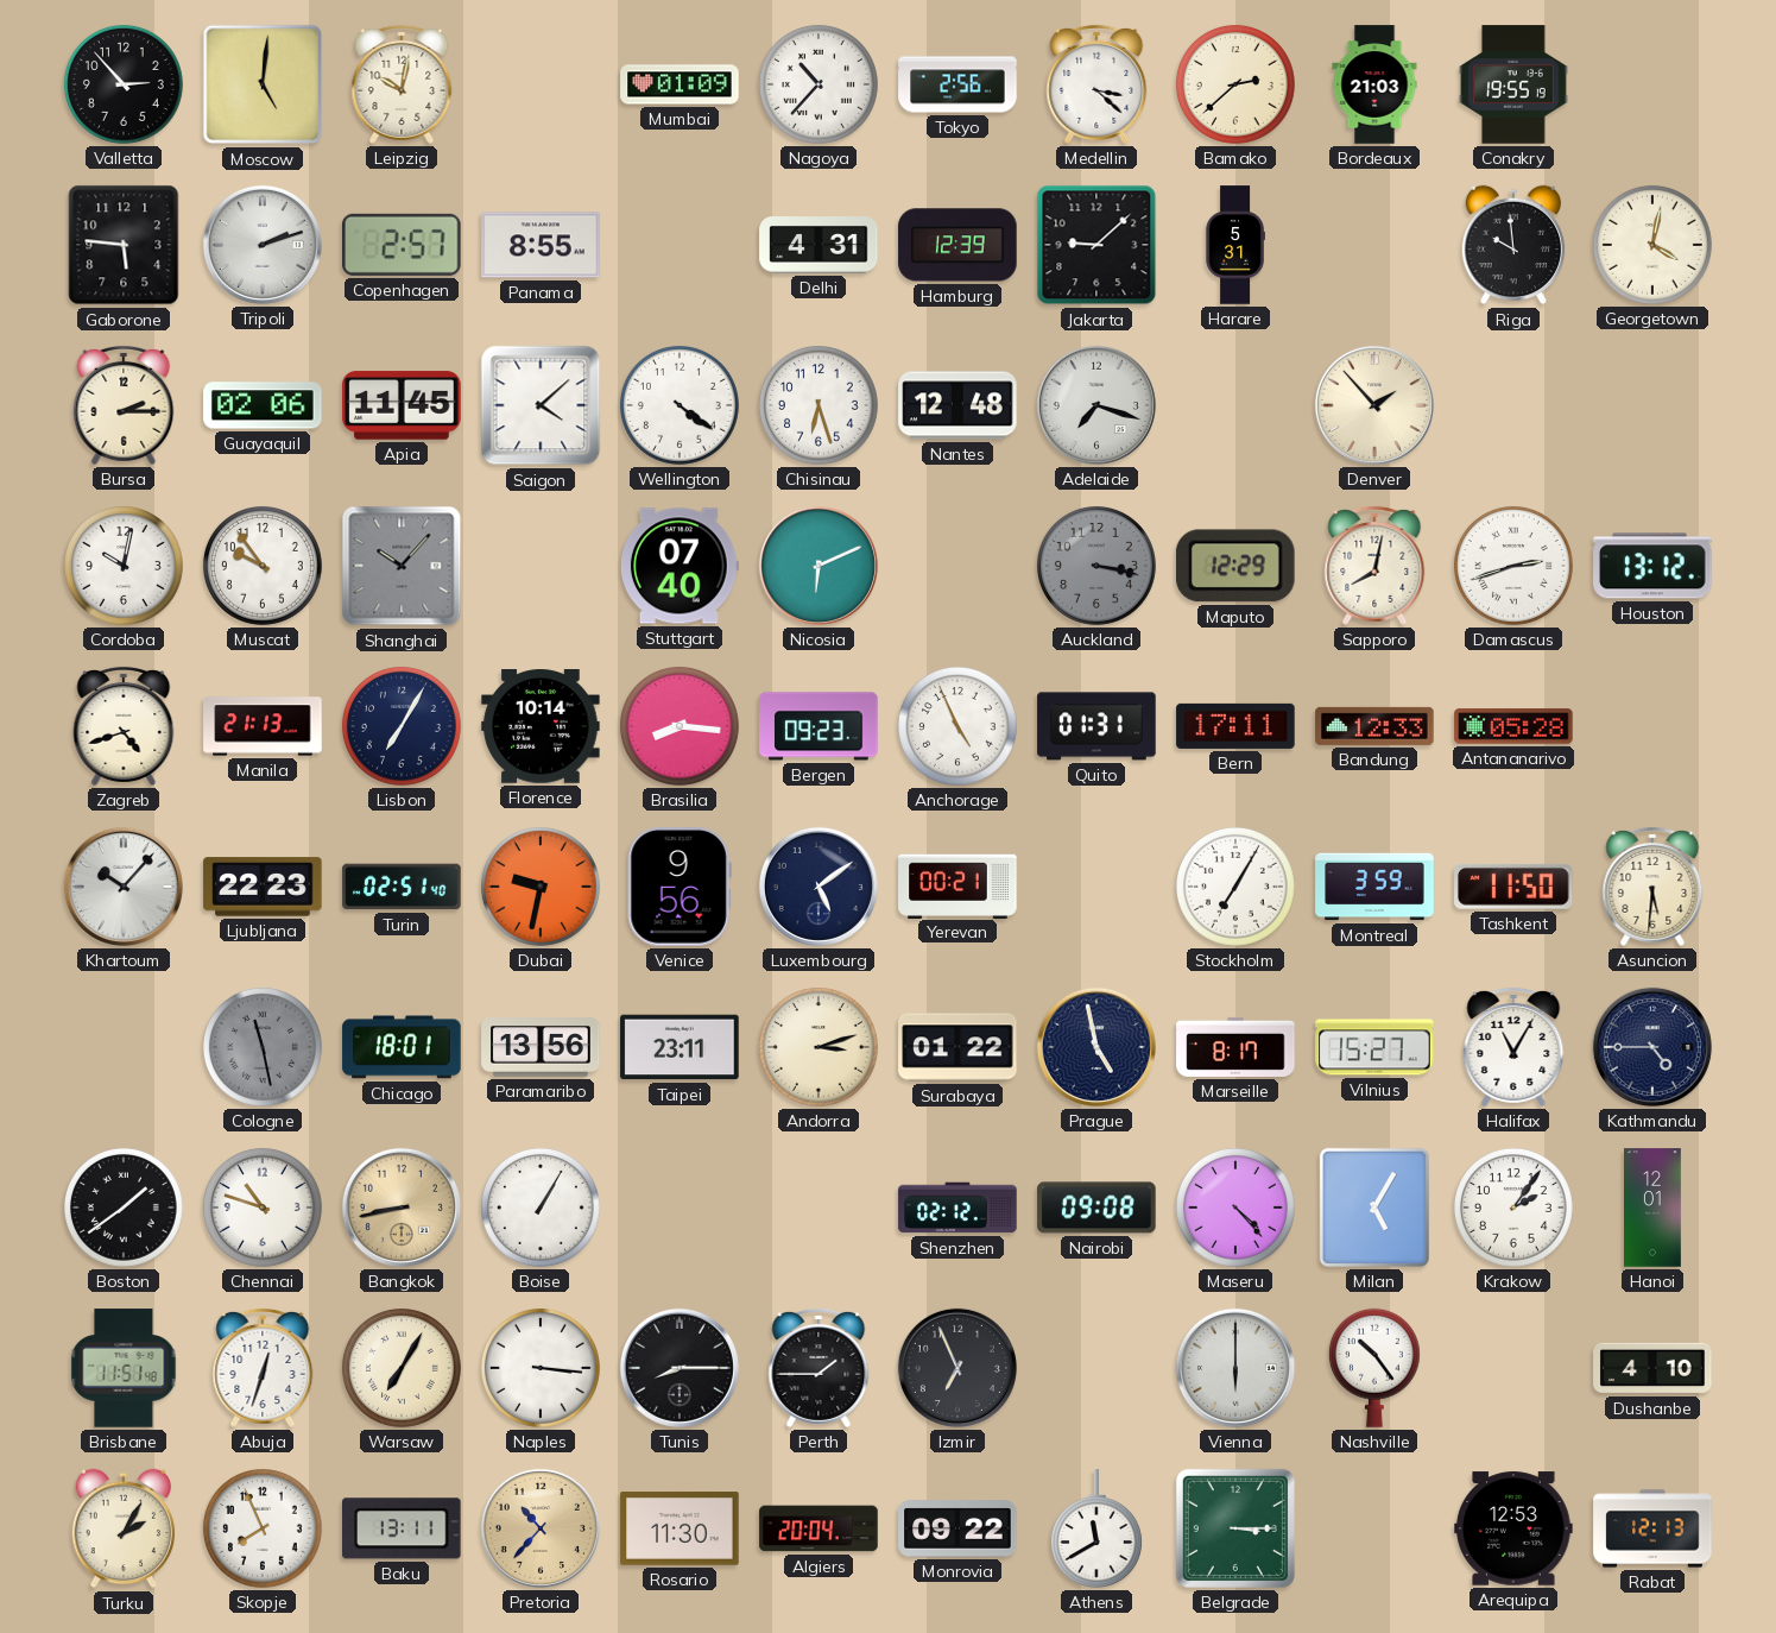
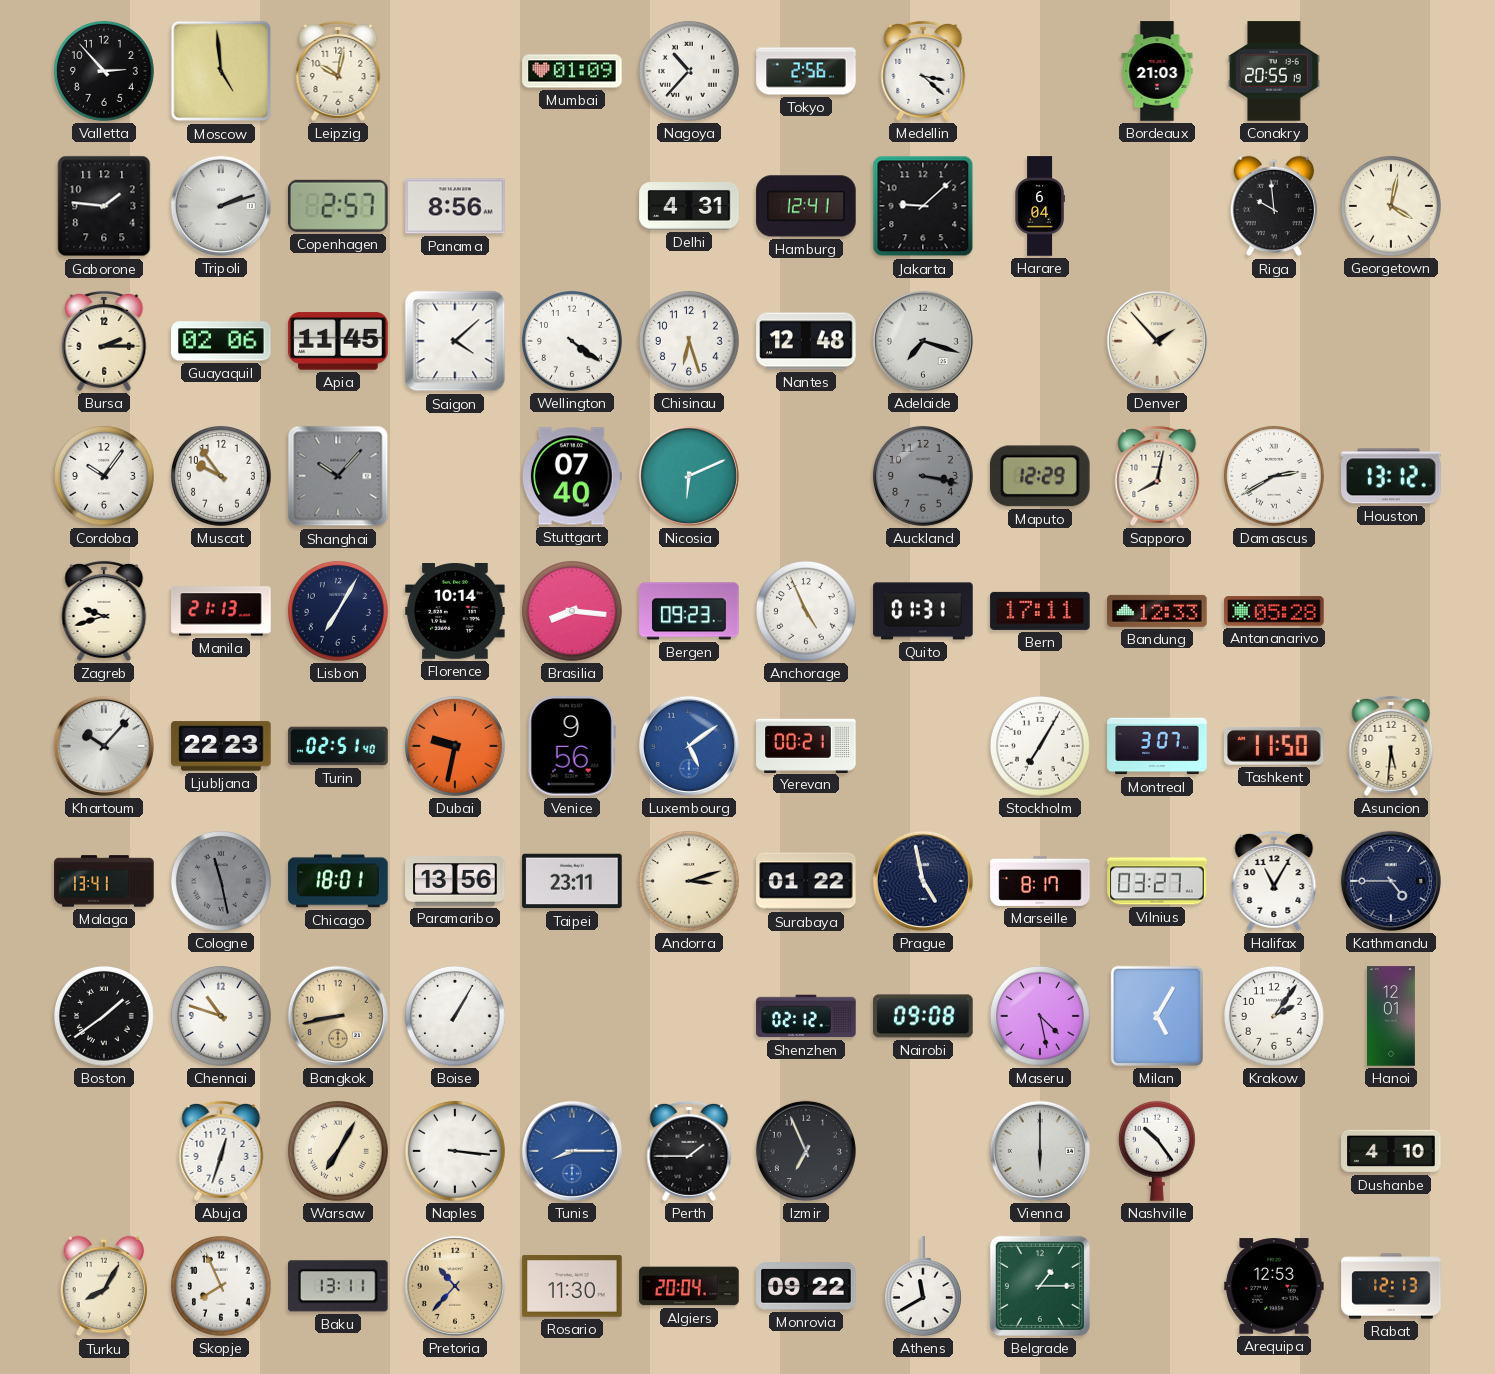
Moscow: 5:01 -> 4:59
Bamako: 2:38 -> none
Conakry: 19:55 -> 20:55
Gaborone: 5:46 -> 1:46
Panama: 8:55 -> 8:56
Hamburg: 12:39 -> 12:41
Harare: 5:31 -> 6:04
Cordoba: 10:02 -> 10:06
Damascus: 2:42 -> 2:40
Zagreb: 4:42 -> 9:42
Luxembourg dial: navy -> blue
Montreal: 3:59 -> 3:07
Malaga: none -> 13:41
Vilnius: 15:27 -> 03:27
Maseru: 4:23 -> 4:28
Brisbane: 11:51 -> none
Tunis dial: black -> blue
Turku: 2:05 -> 8:05
Belgrade: 3:15 -> 1:15
